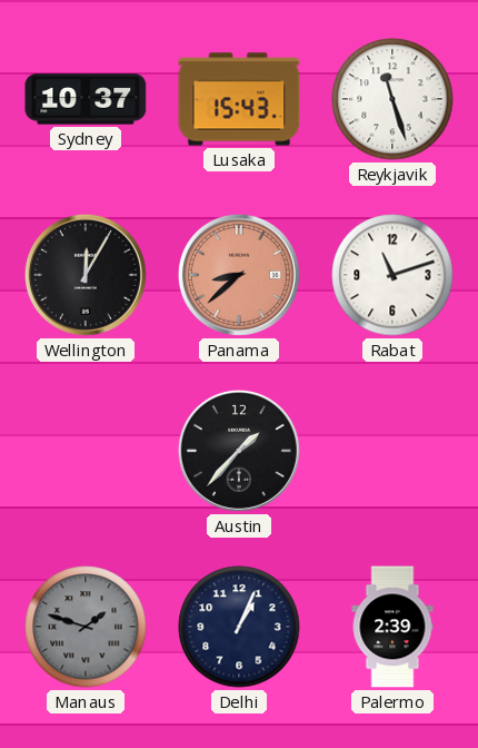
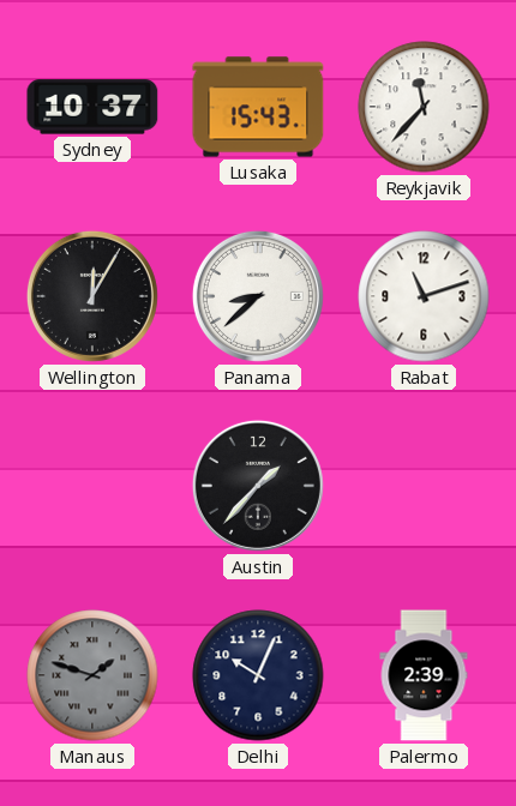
Reykjavik: 11:27 -> 11:37
Panama dial: salmon -> white
Delhi: 1:04 -> 10:04
